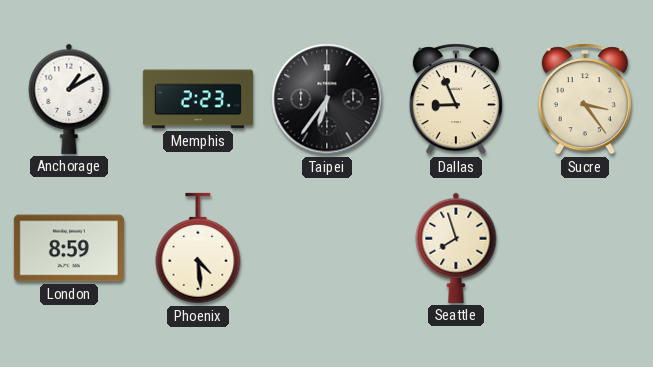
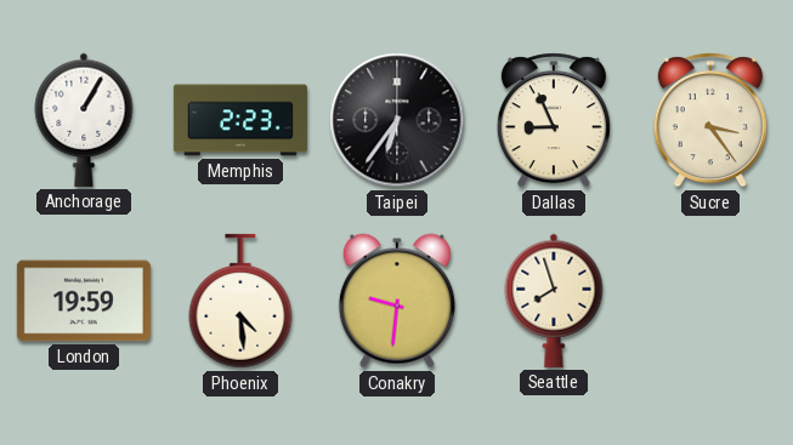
Anchorage: 1:10 -> 1:05
London: 8:59 -> 19:59
Conakry: none -> 9:31
